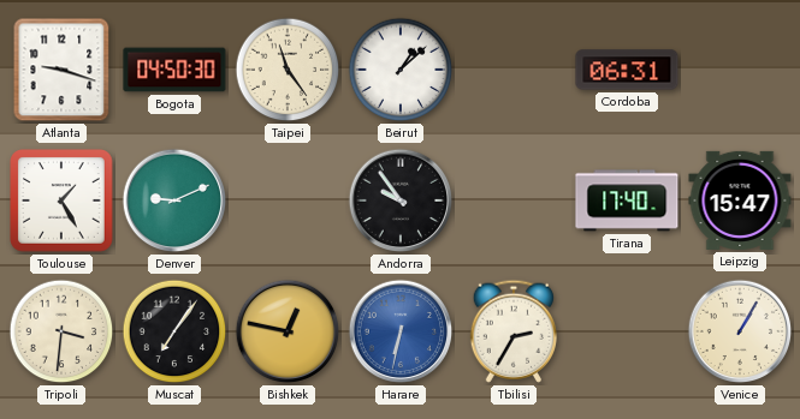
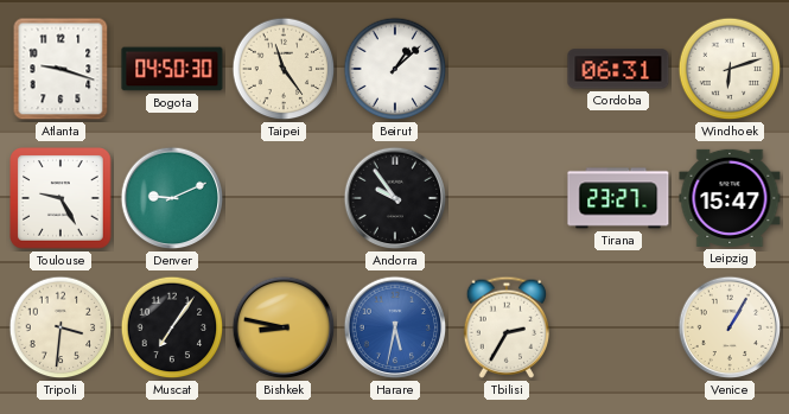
Windhoek: none -> 6:12
Toulouse: 1:25 -> 9:25
Tirana: 17:40 -> 23:27
Bishkek: 12:47 -> 8:47
Harare: 6:32 -> 5:32
